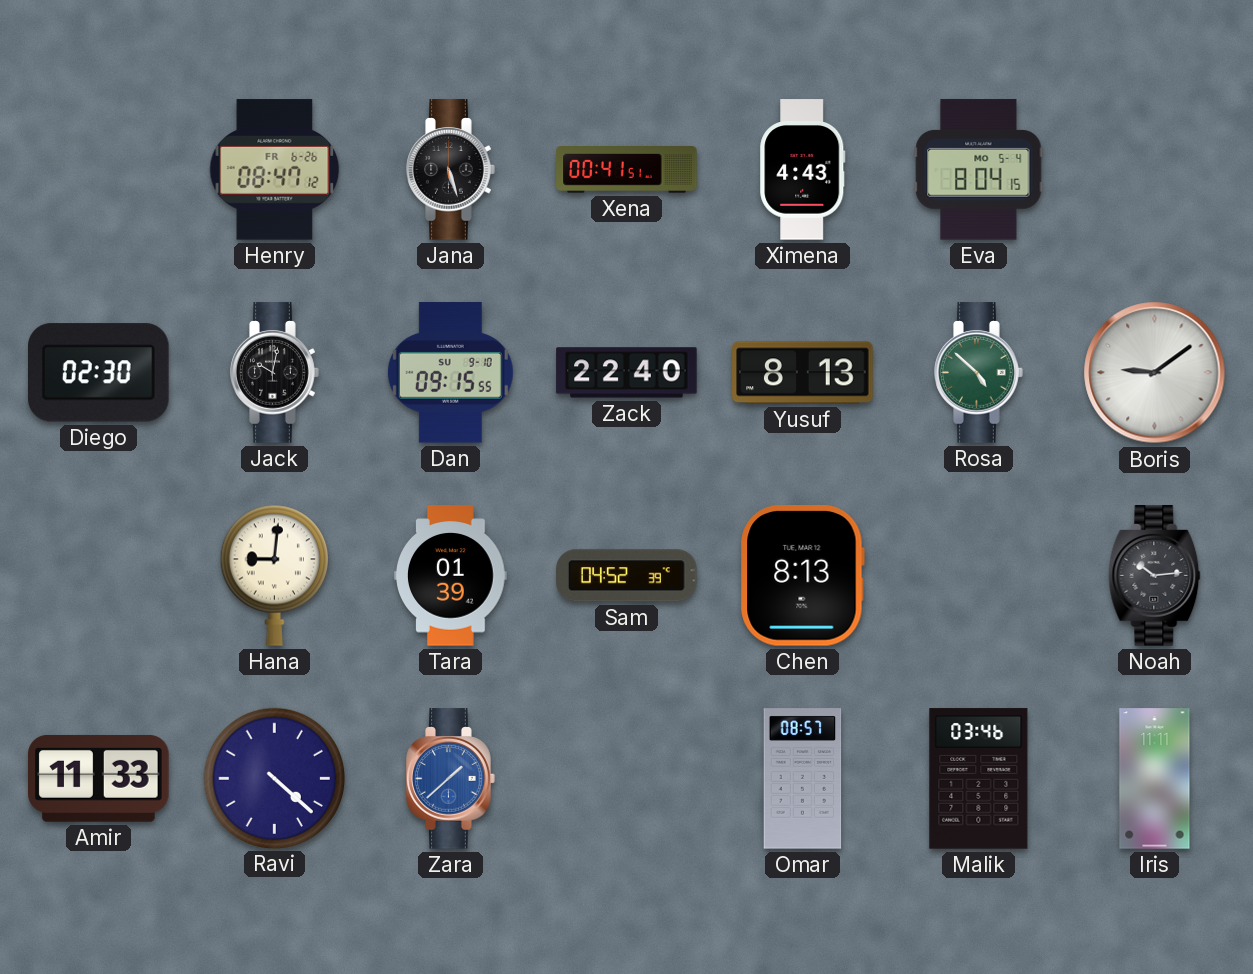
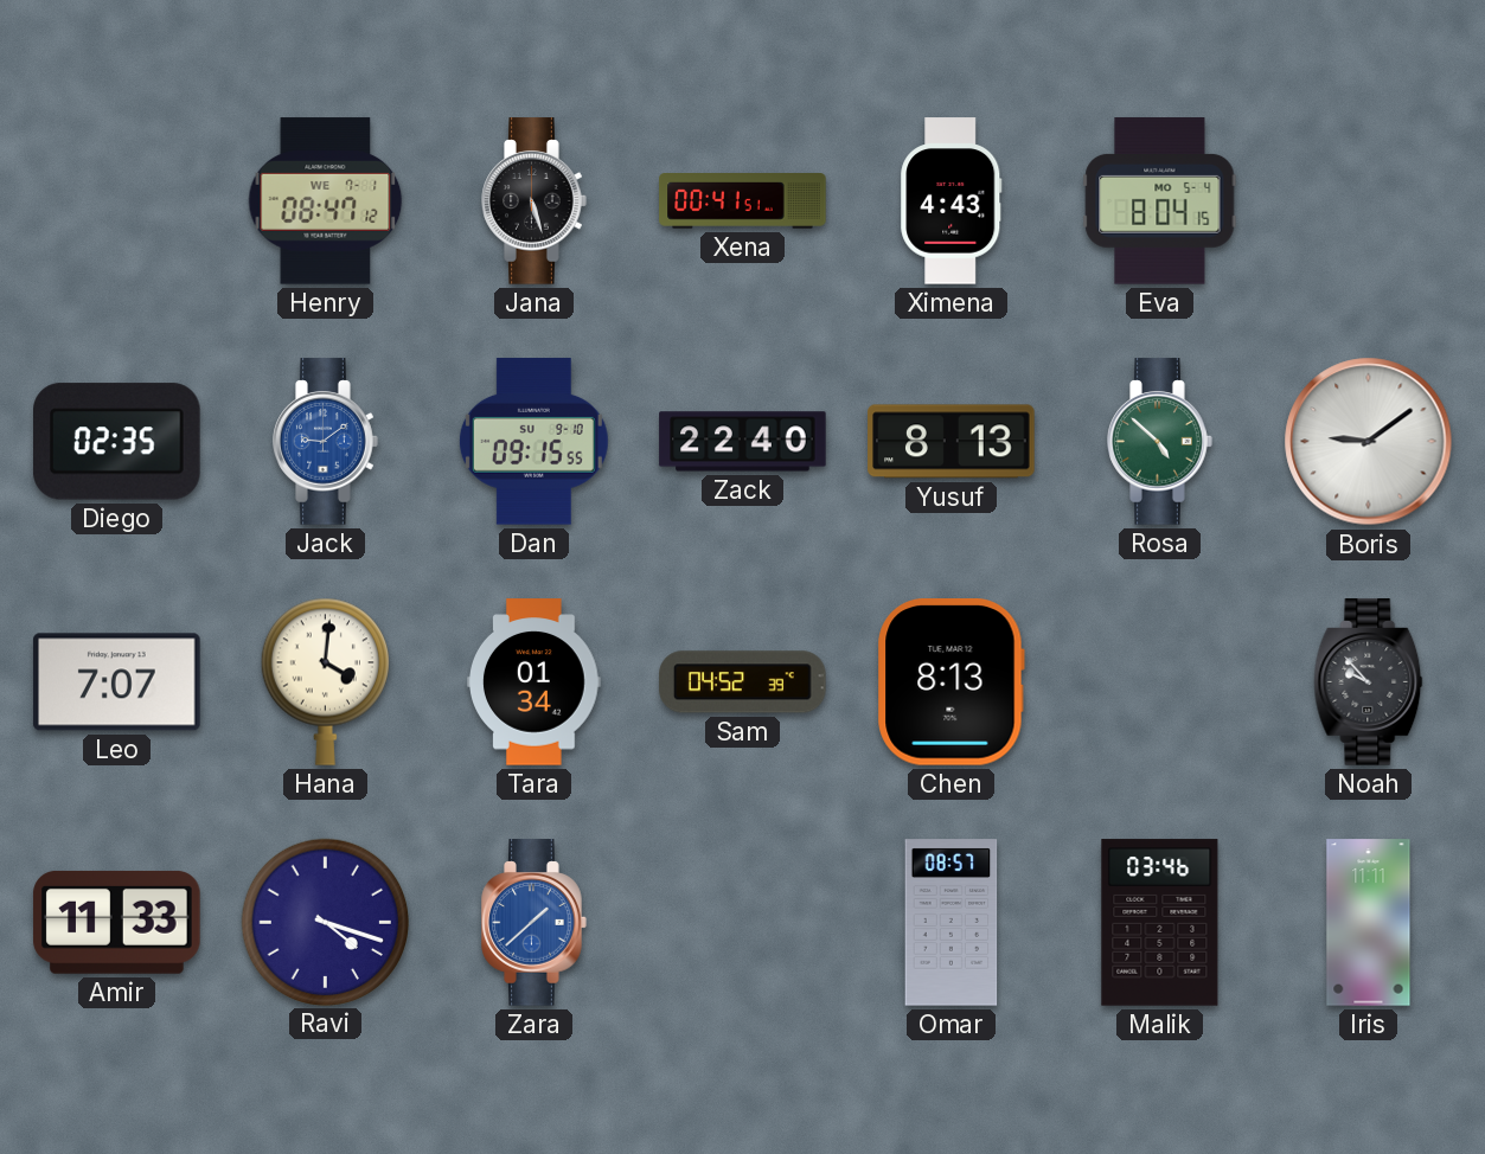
Henry date: FR 6-26 -> WE 7-1
Diego: 02:30 -> 02:35
Jack: 10:02 -> 9:09
Jack dial: black -> blue
Leo: none -> 7:07
Hana: 9:01 -> 4:01
Tara: 01:39 -> 01:34
Noah: 10:14 -> 9:53
Ravi: 4:22 -> 4:18
